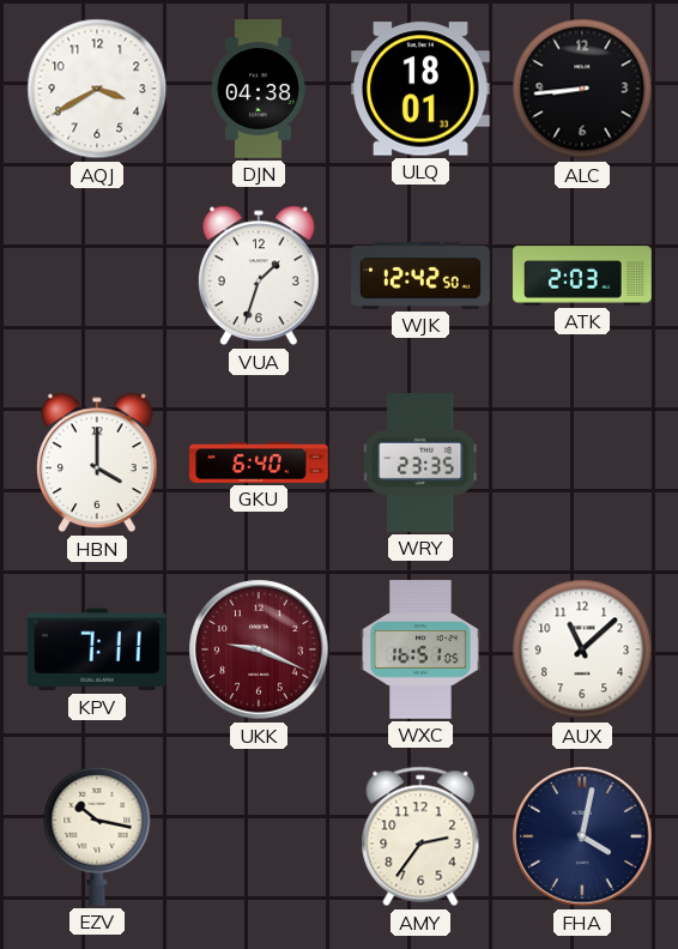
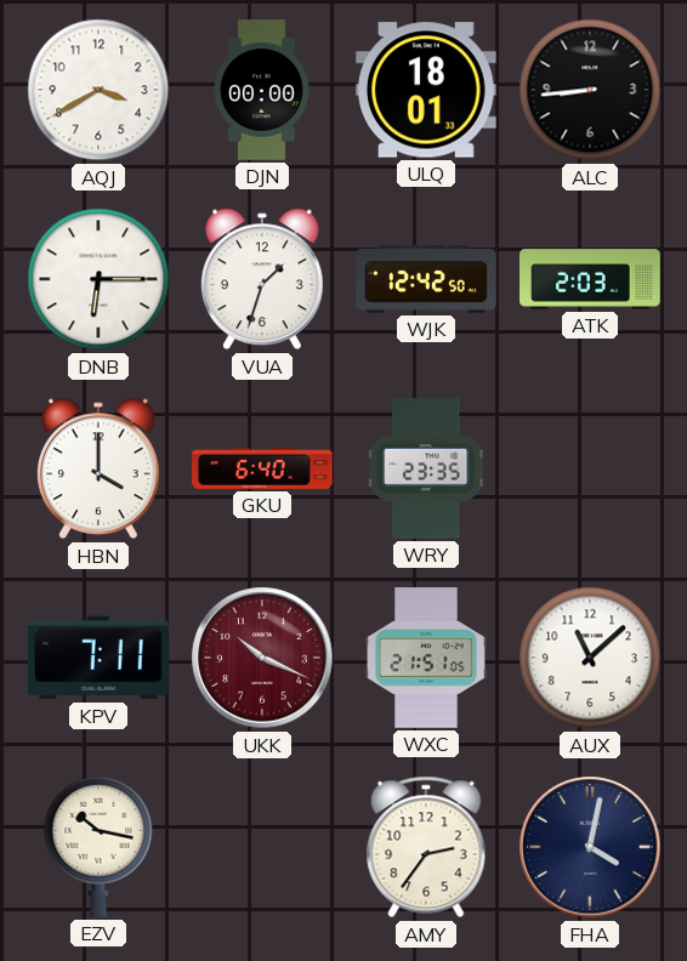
DJN: 04:38 -> 00:00
DNB: none -> 6:15
UKK: 9:19 -> 10:19
WXC: 16:51 -> 21:51
